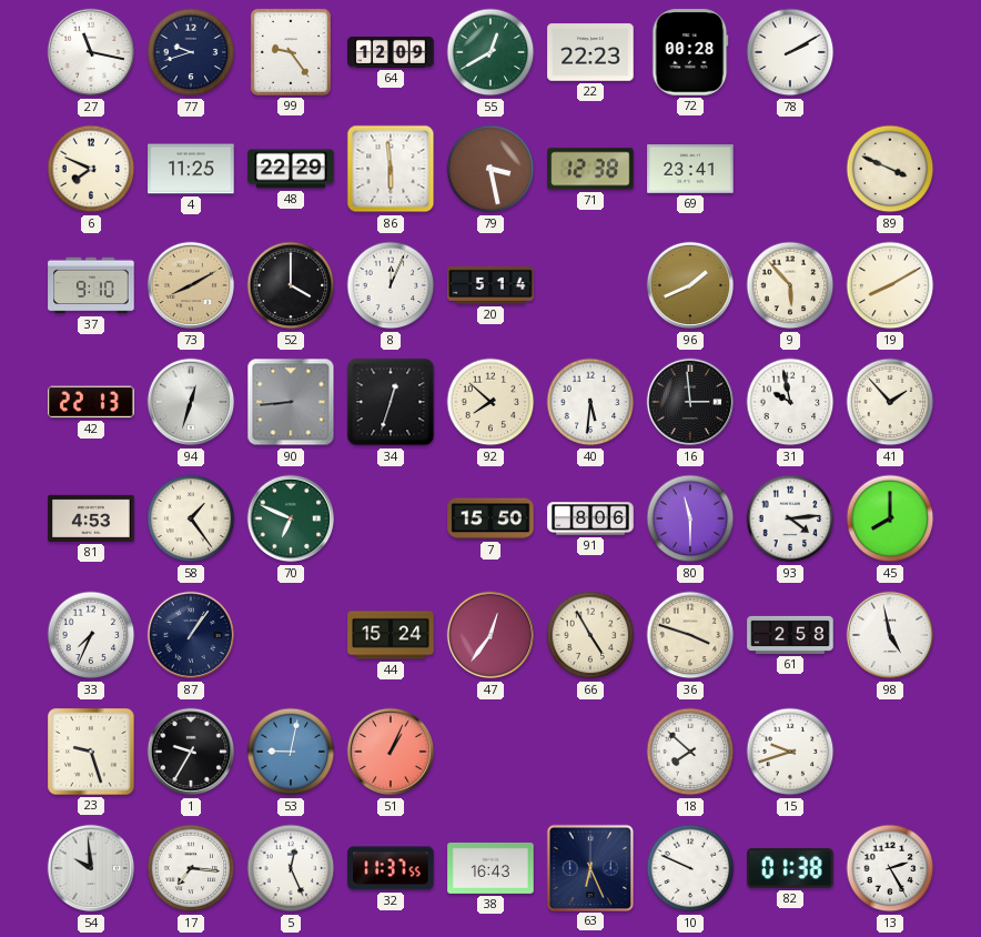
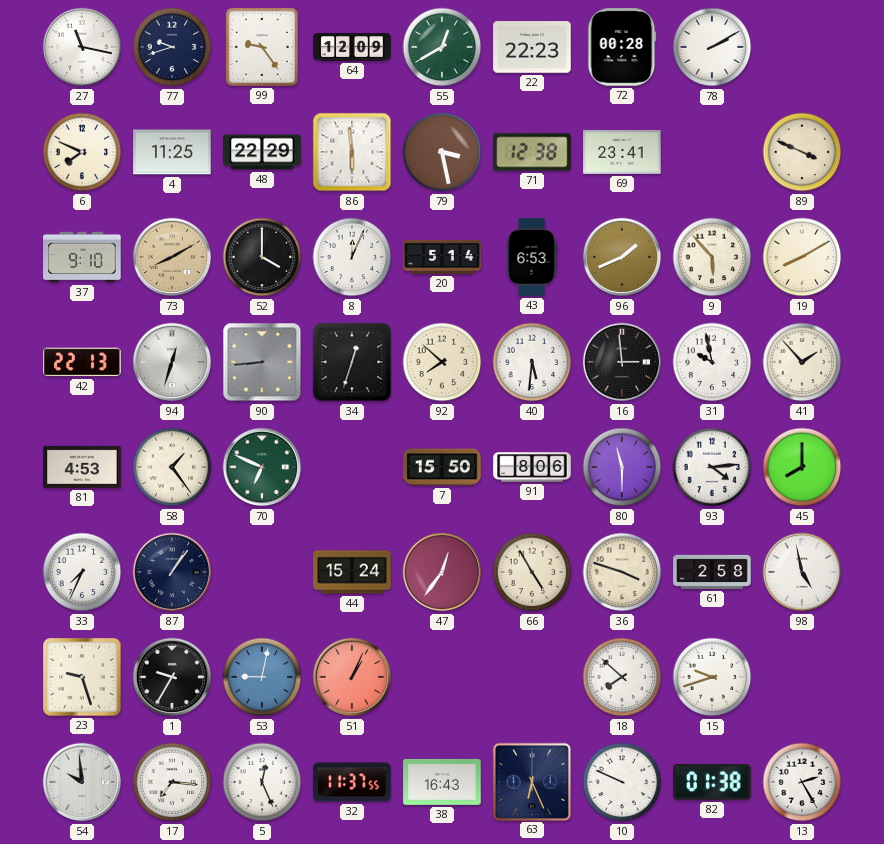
43: none -> 6:53
